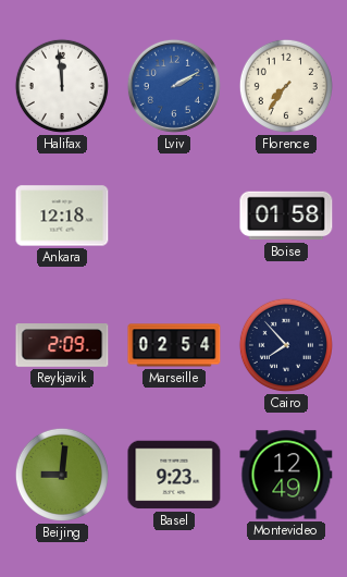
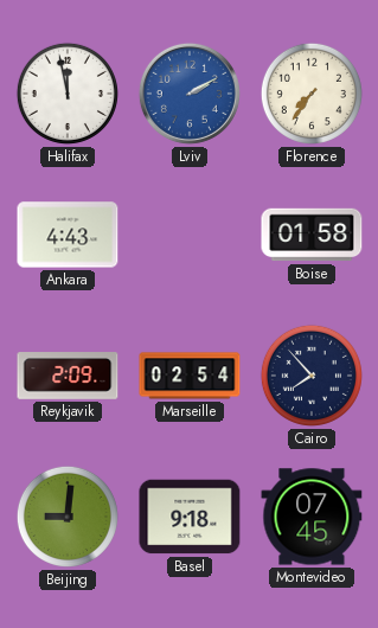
Halifax: 11:59 -> 11:58
Ankara: 12:18 -> 4:43
Basel: 9:23 -> 9:18
Montevideo: 12:49 -> 07:45
